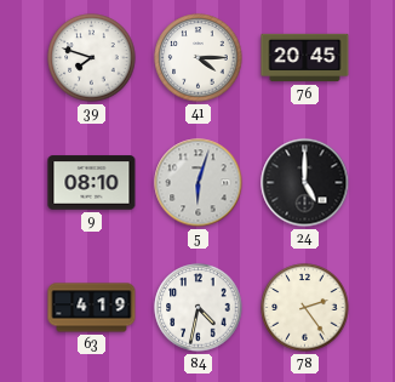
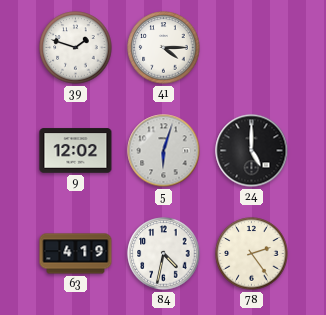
39: 7:48 -> 1:48
76: 20:45 -> none
9: 08:10 -> 12:02
